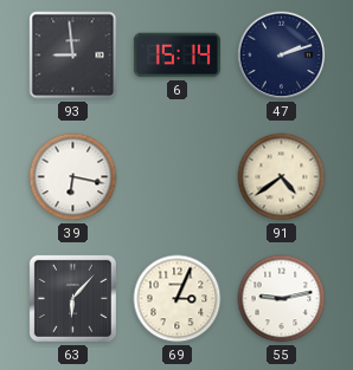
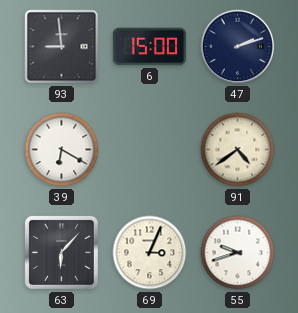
6: 15:14 -> 15:00
39: 6:17 -> 6:20
55: 9:13 -> 9:42
